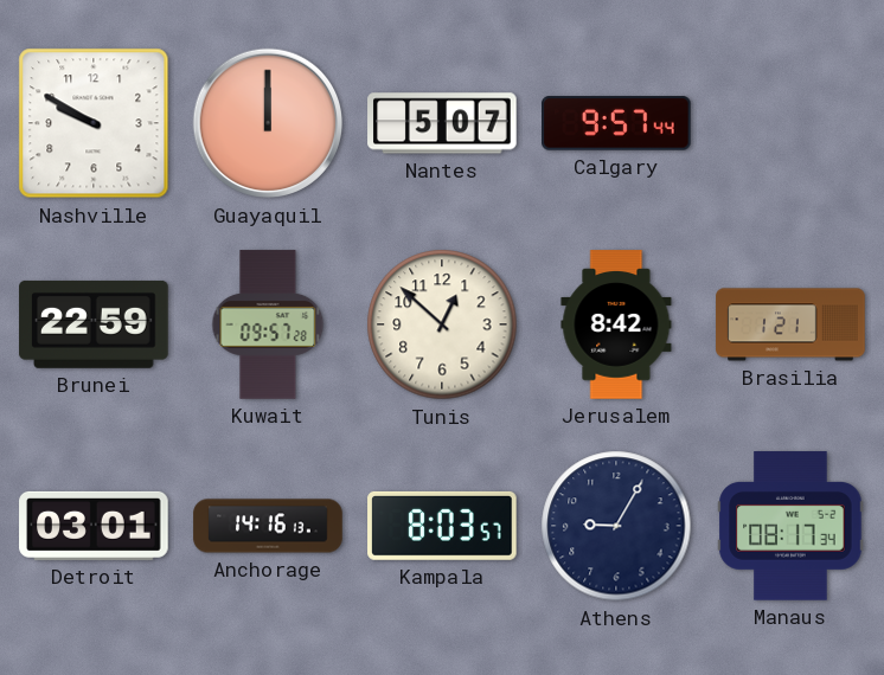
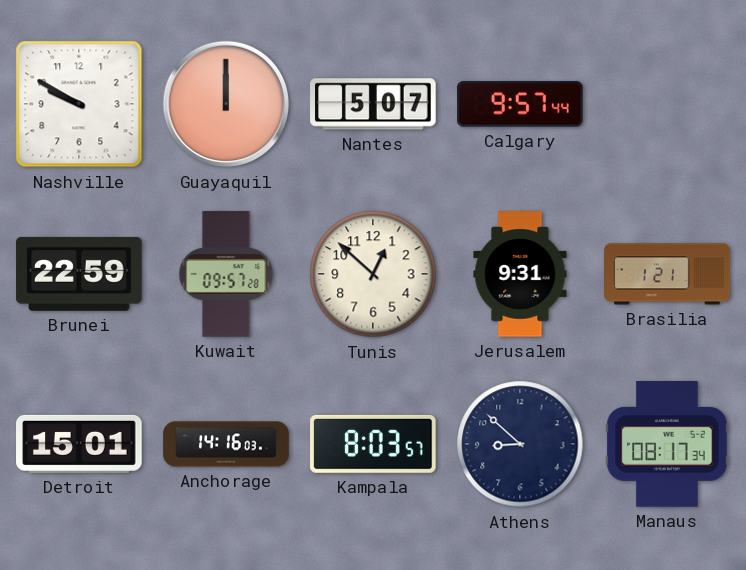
Jerusalem: 8:42 -> 9:31
Detroit: 03:01 -> 15:01
Anchorage: 14:16:13 -> 14:16:03
Athens: 9:05 -> 8:52
